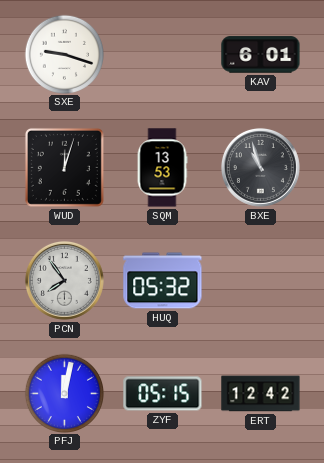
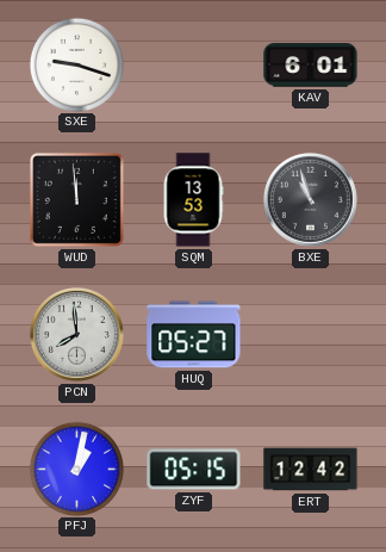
WUD: 12:03 -> 11:59
PCN: 7:54 -> 7:59
HUQ: 05:32 -> 05:27
PFJ: 12:02 -> 1:02
